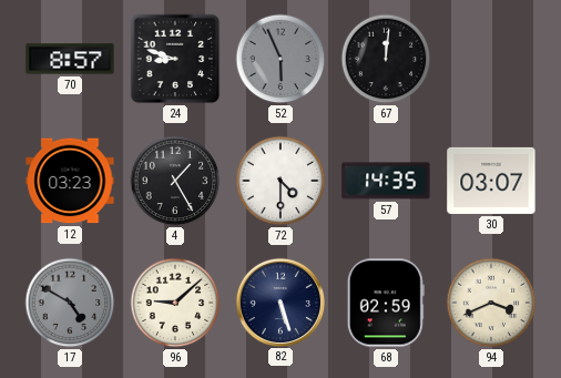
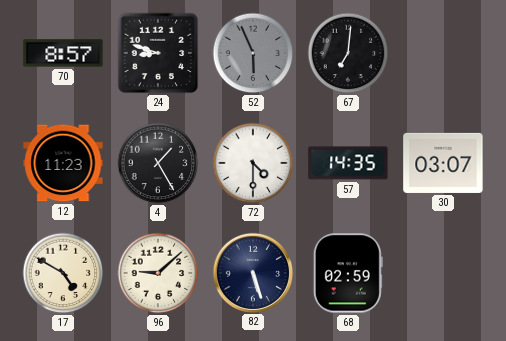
67: 12:01 -> 7:01
12: 03:23 -> 11:23
17 dial: grey -> cream
94: 3:41 -> none
